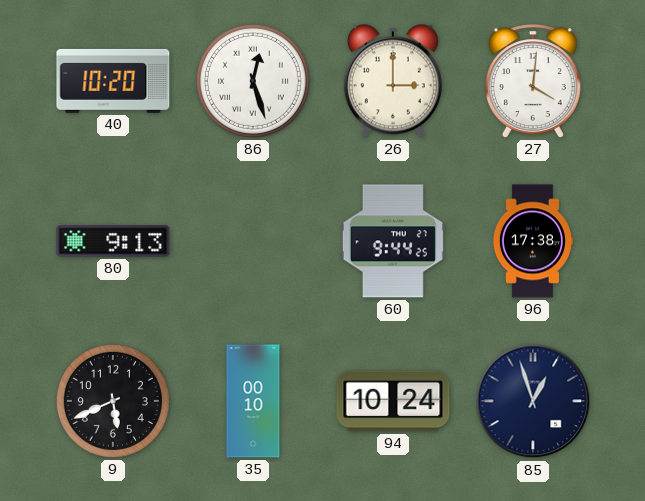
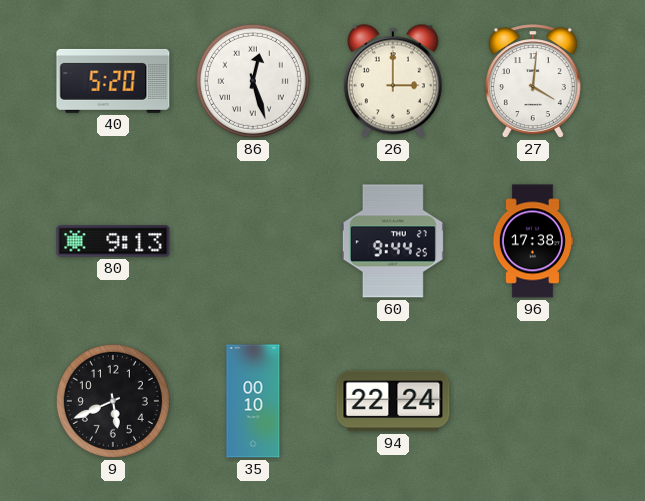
40: 10:20 -> 5:20
94: 10:24 -> 22:24
85: 12:57 -> none
